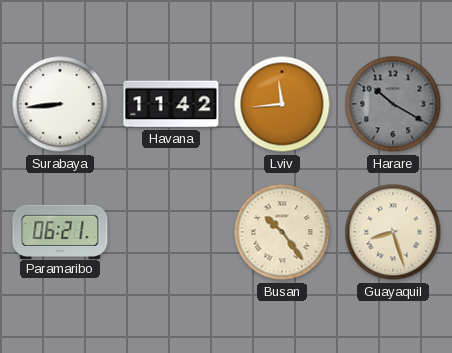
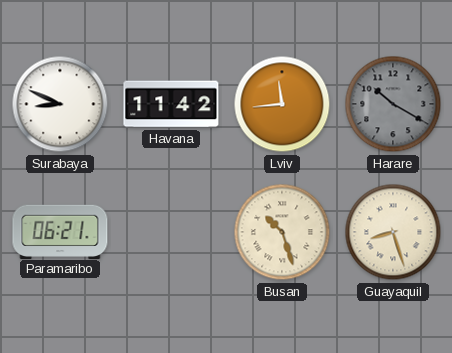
Surabaya: 8:44 -> 8:49
Busan: 10:24 -> 10:27
